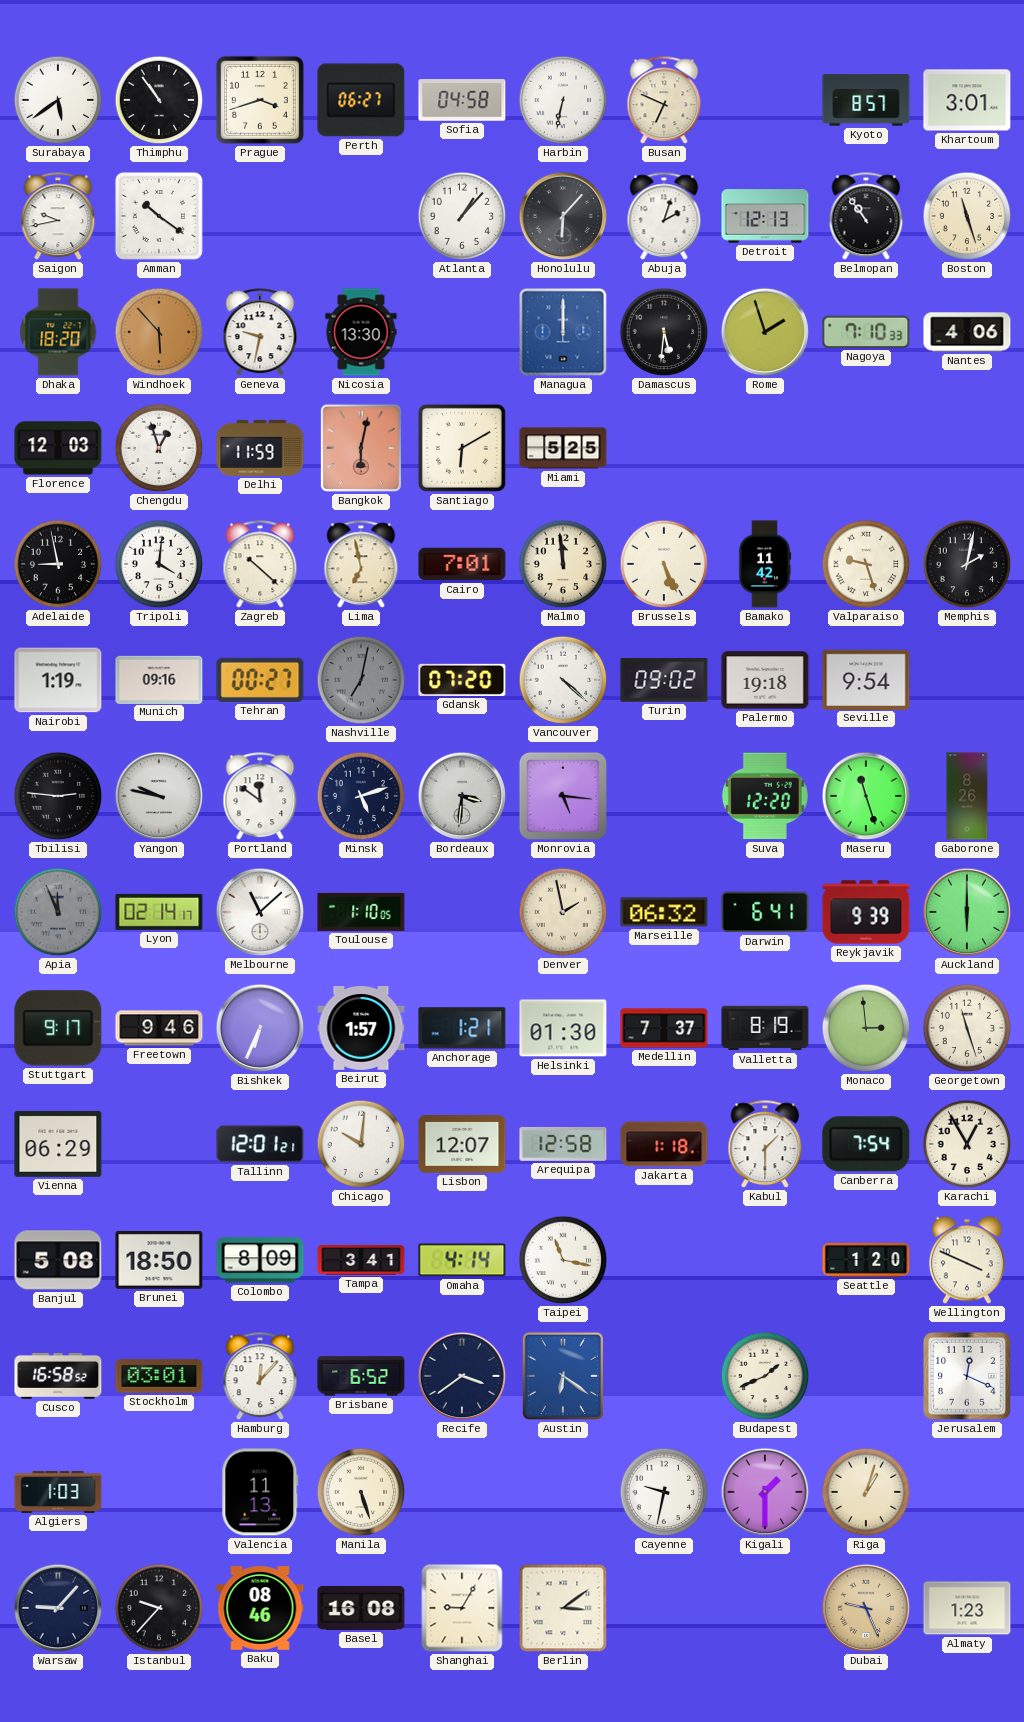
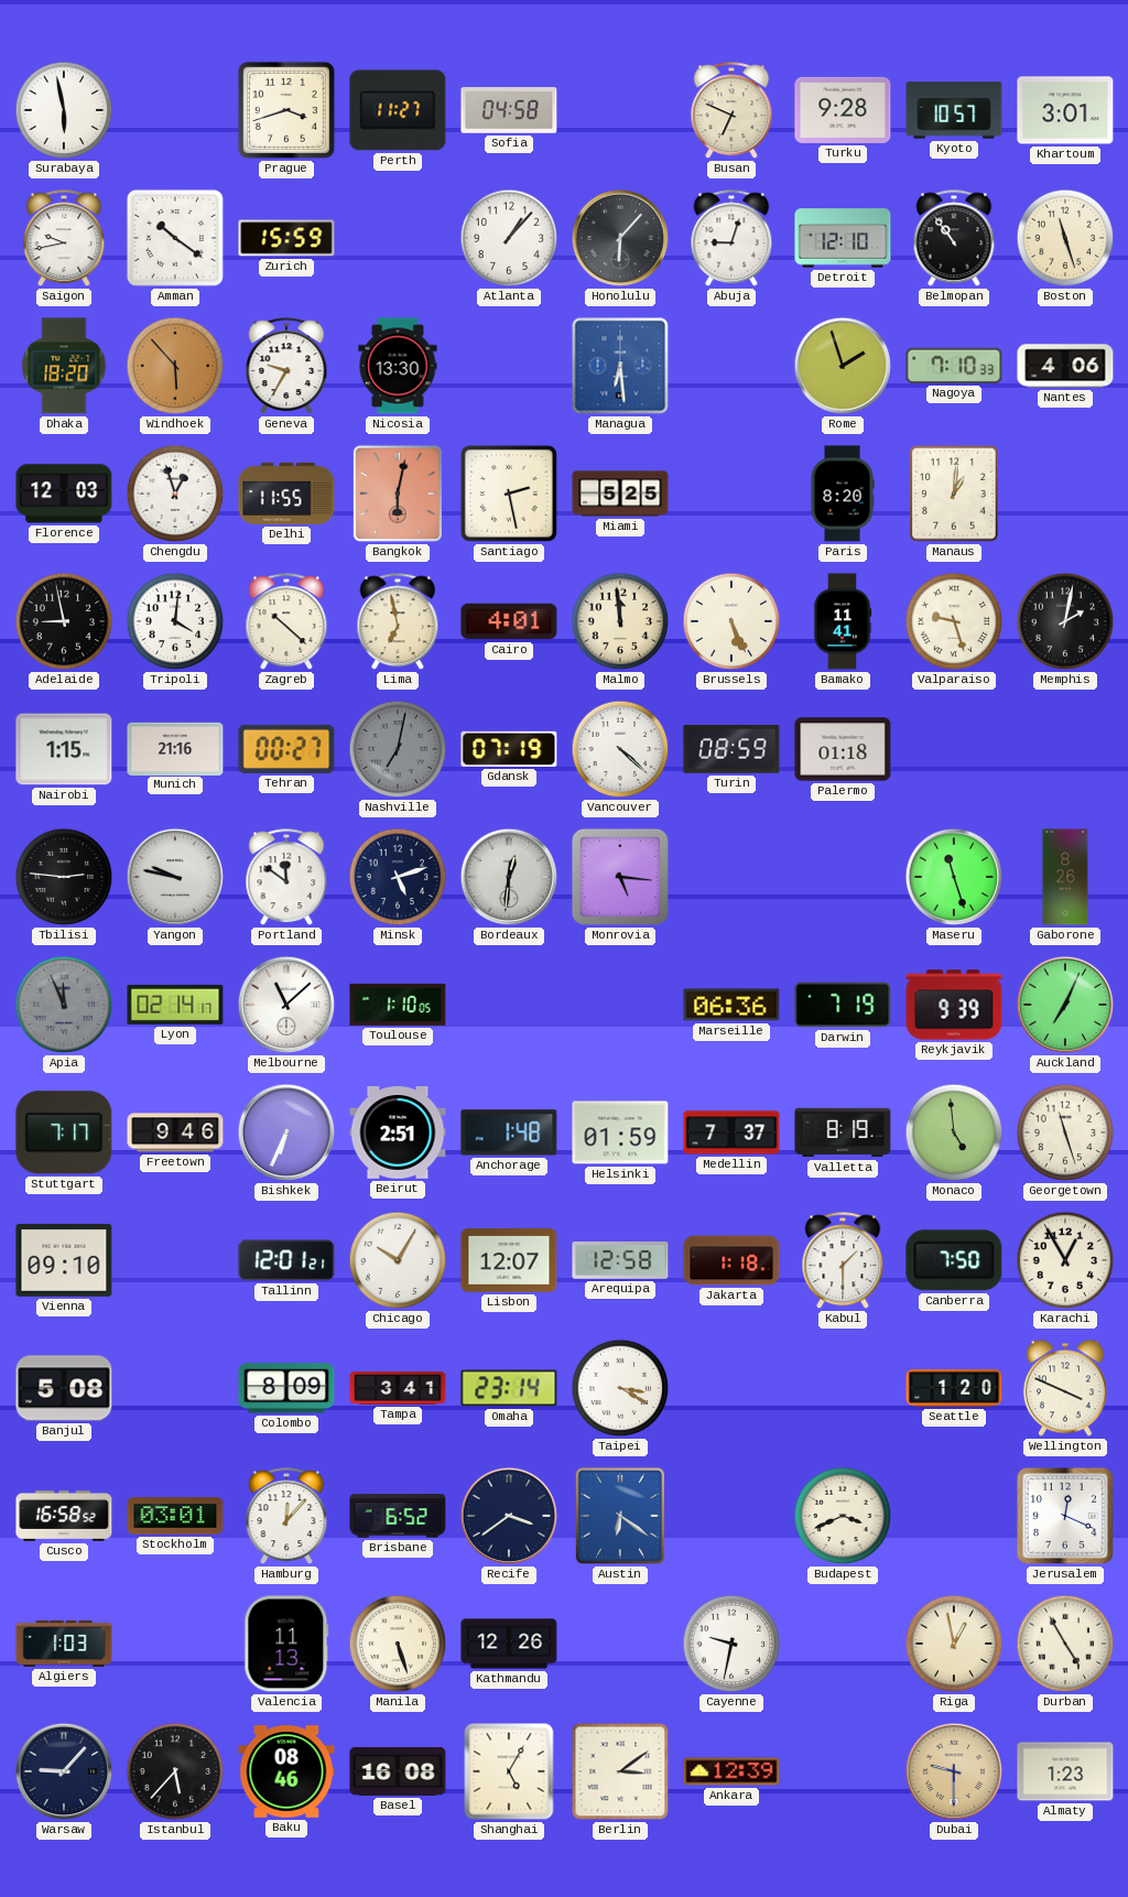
Surabaya: 5:39 -> 5:58
Thimphu: 10:54 -> none
Perth: 06:27 -> 11:27
Harbin: 6:32 -> none
Turku: none -> 9:28
Kyoto: 8:57 -> 10:57
Zurich: none -> 15:59
Abuja: 2:03 -> 9:03
Detroit: 12:13 -> 12:10
Geneva: 9:32 -> 9:35
Managua: 12:00 -> 6:29
Damascus: 5:31 -> none
Delhi: 11:59 -> 11:55
Santiago: 6:10 -> 2:28
Paris: none -> 8:20
Manaus: none -> 1:01
Cairo: 7:01 -> 4:01
Bamako: 11:42 -> 11:41
Nairobi: 1:19 -> 1:15
Munich: 09:16 -> 21:16
Gdansk: 07:20 -> 07:19
Turin: 09:02 -> 08:59
Palermo: 19:18 -> 01:18
Seville: 9:54 -> none
Bordeaux: 3:31 -> 12:31
Suva: 12:20 -> none
Denver: 1:58 -> none
Marseille: 06:32 -> 06:36
Darwin: 6:41 -> 7:19
Auckland: 6:00 -> 7:04
Stuttgart: 9:17 -> 7:17
Beirut: 1:57 -> 2:51
Anchorage: 1:21 -> 1:48
Helsinki: 01:30 -> 01:59
Monaco: 2:59 -> 4:59
Vienna: 06:29 -> 09:10
Chicago: 10:01 -> 10:05
Canberra: 7:54 -> 7:50
Brunei: 18:50 -> none
Omaha: 4:14 -> 23:14
Taipei: 11:17 -> 3:20
Budapest: 1:41 -> 3:41
Kathmandu: none -> 12:26
Kigali: 1:30 -> none
Riga: 1:03 -> 12:58
Durban: none -> 4:55
Istanbul: 9:37 -> 5:37
Shanghai: 9:05 -> 5:05
Ankara: none -> 12:39
Dubai: 9:26 -> 9:30
